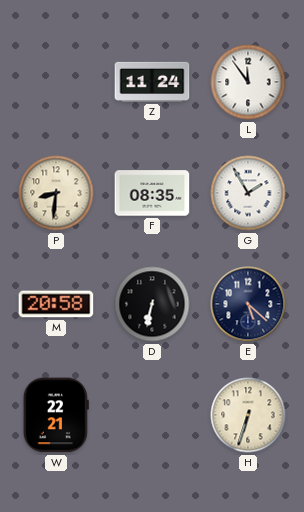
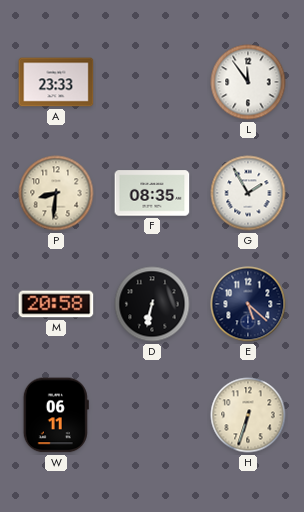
A: none -> 23:33
Z: 11:24 -> none
W: 22:21 -> 06:11
